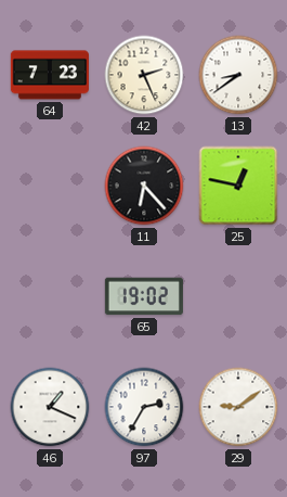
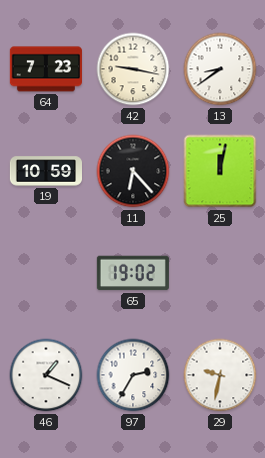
42: 2:26 -> 9:17
19: none -> 10:59
25: 12:47 -> 12:02
29: 9:09 -> 9:32
